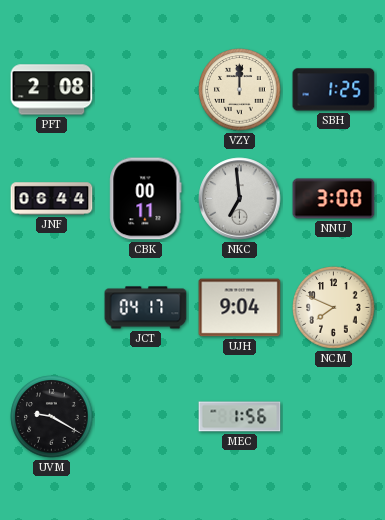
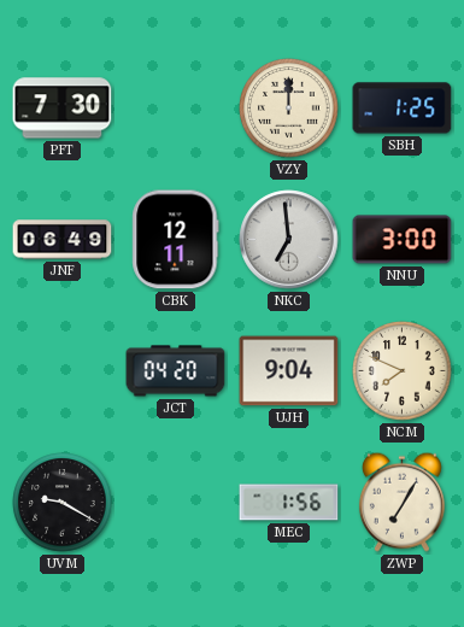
PFT: 2:08 -> 7:30
JNF: 06:44 -> 06:49
CBK: 00:11 -> 12:11
JCT: 04:17 -> 04:20
ZWP: none -> 7:05
